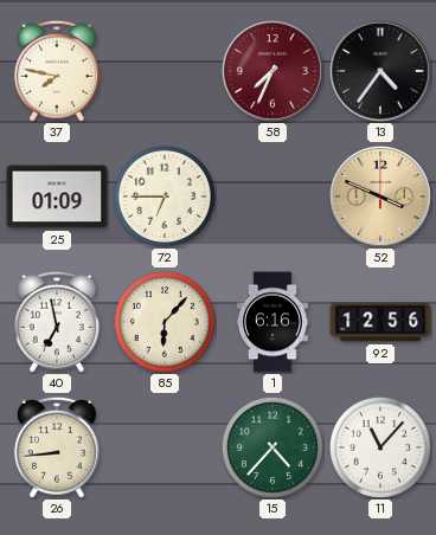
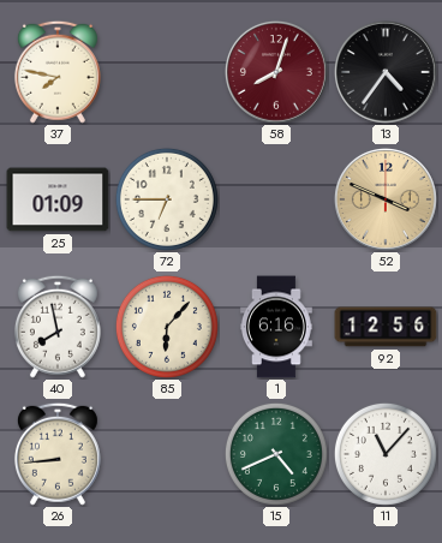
58: 7:34 -> 8:03
40: 6:58 -> 7:58
15: 4:37 -> 4:41
